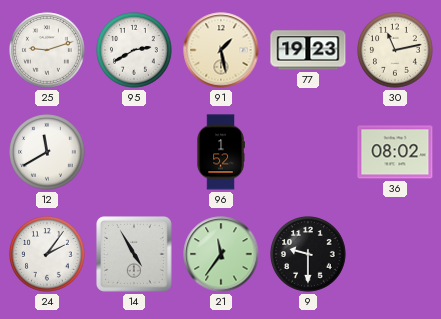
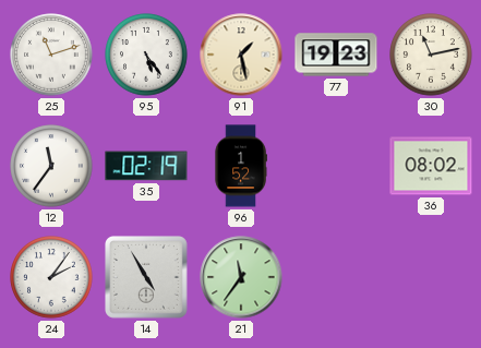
25: 9:12 -> 11:12
95: 2:40 -> 5:24
12: 11:40 -> 11:36
35: none -> 02:19
9: 9:30 -> none
